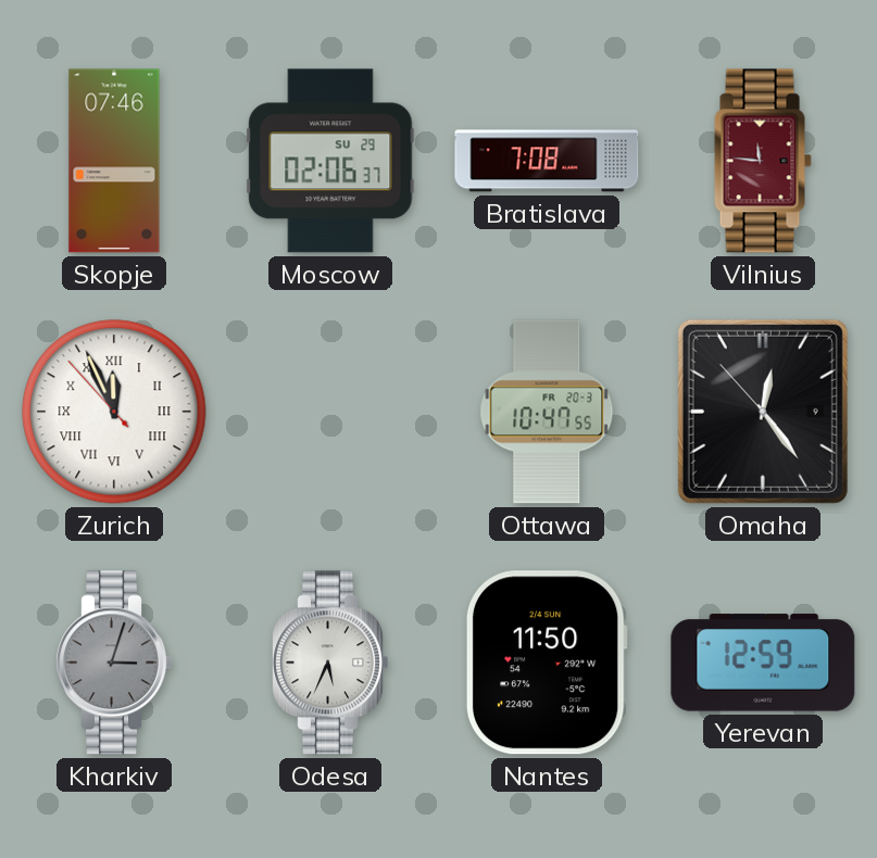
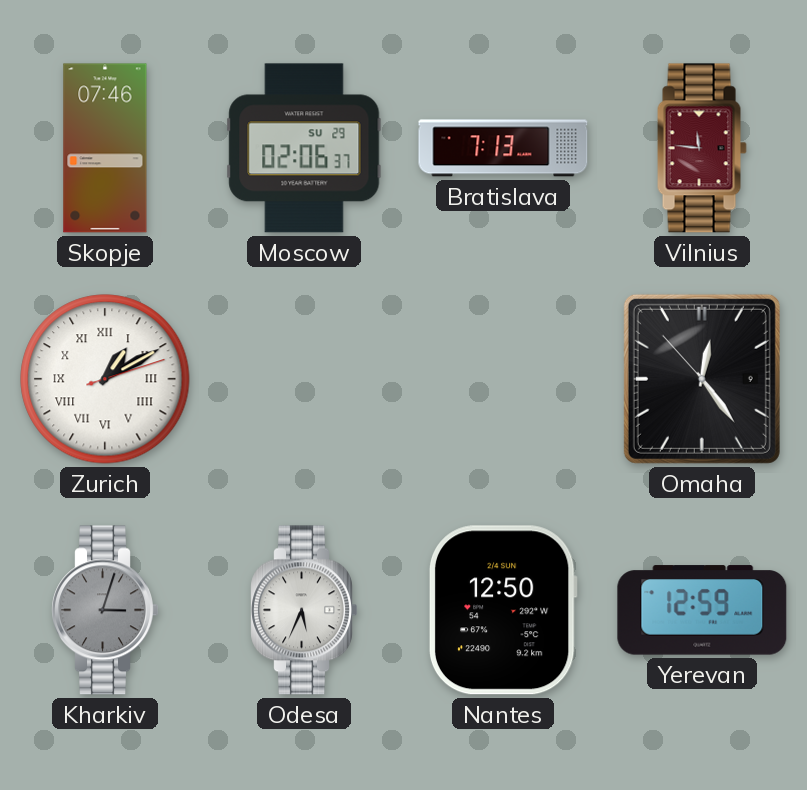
Bratislava: 7:08 -> 7:13
Zurich: 11:55 -> 1:10
Ottawa: 10:47 -> none
Nantes: 11:50 -> 12:50
